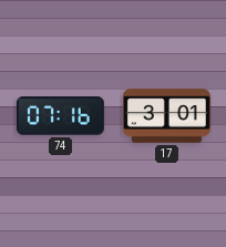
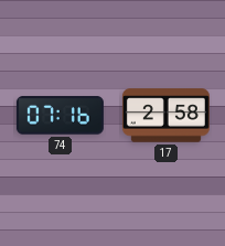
17: 3:01 -> 2:58
